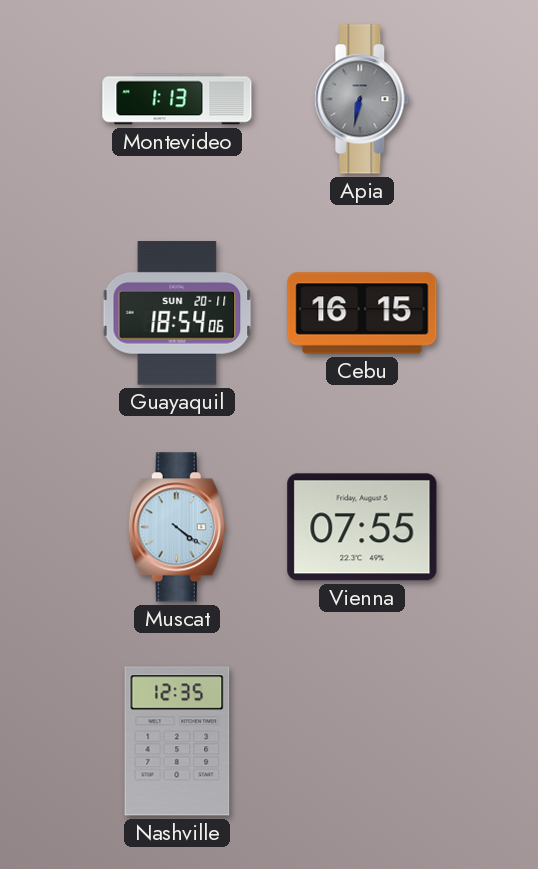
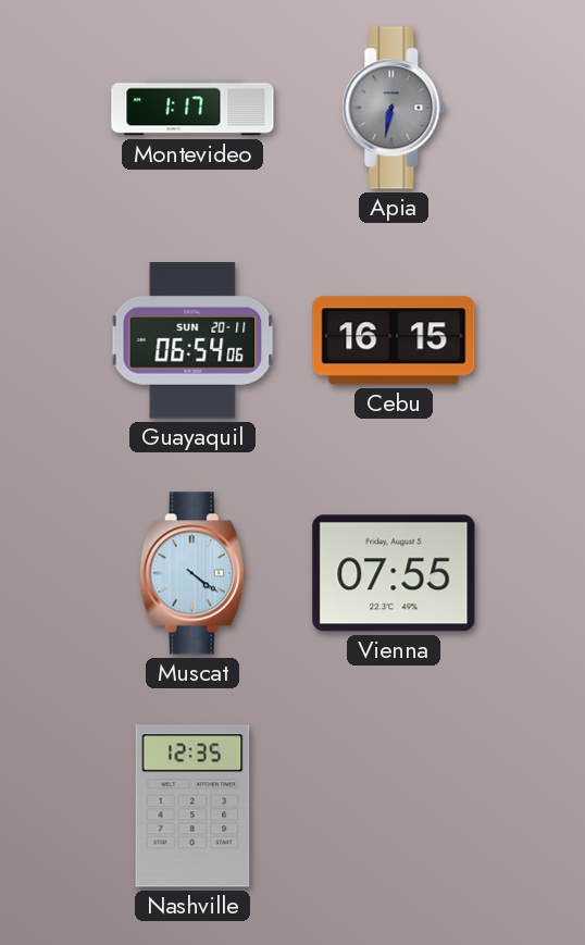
Montevideo: 1:13 -> 1:17
Guayaquil: 18:54 -> 06:54
